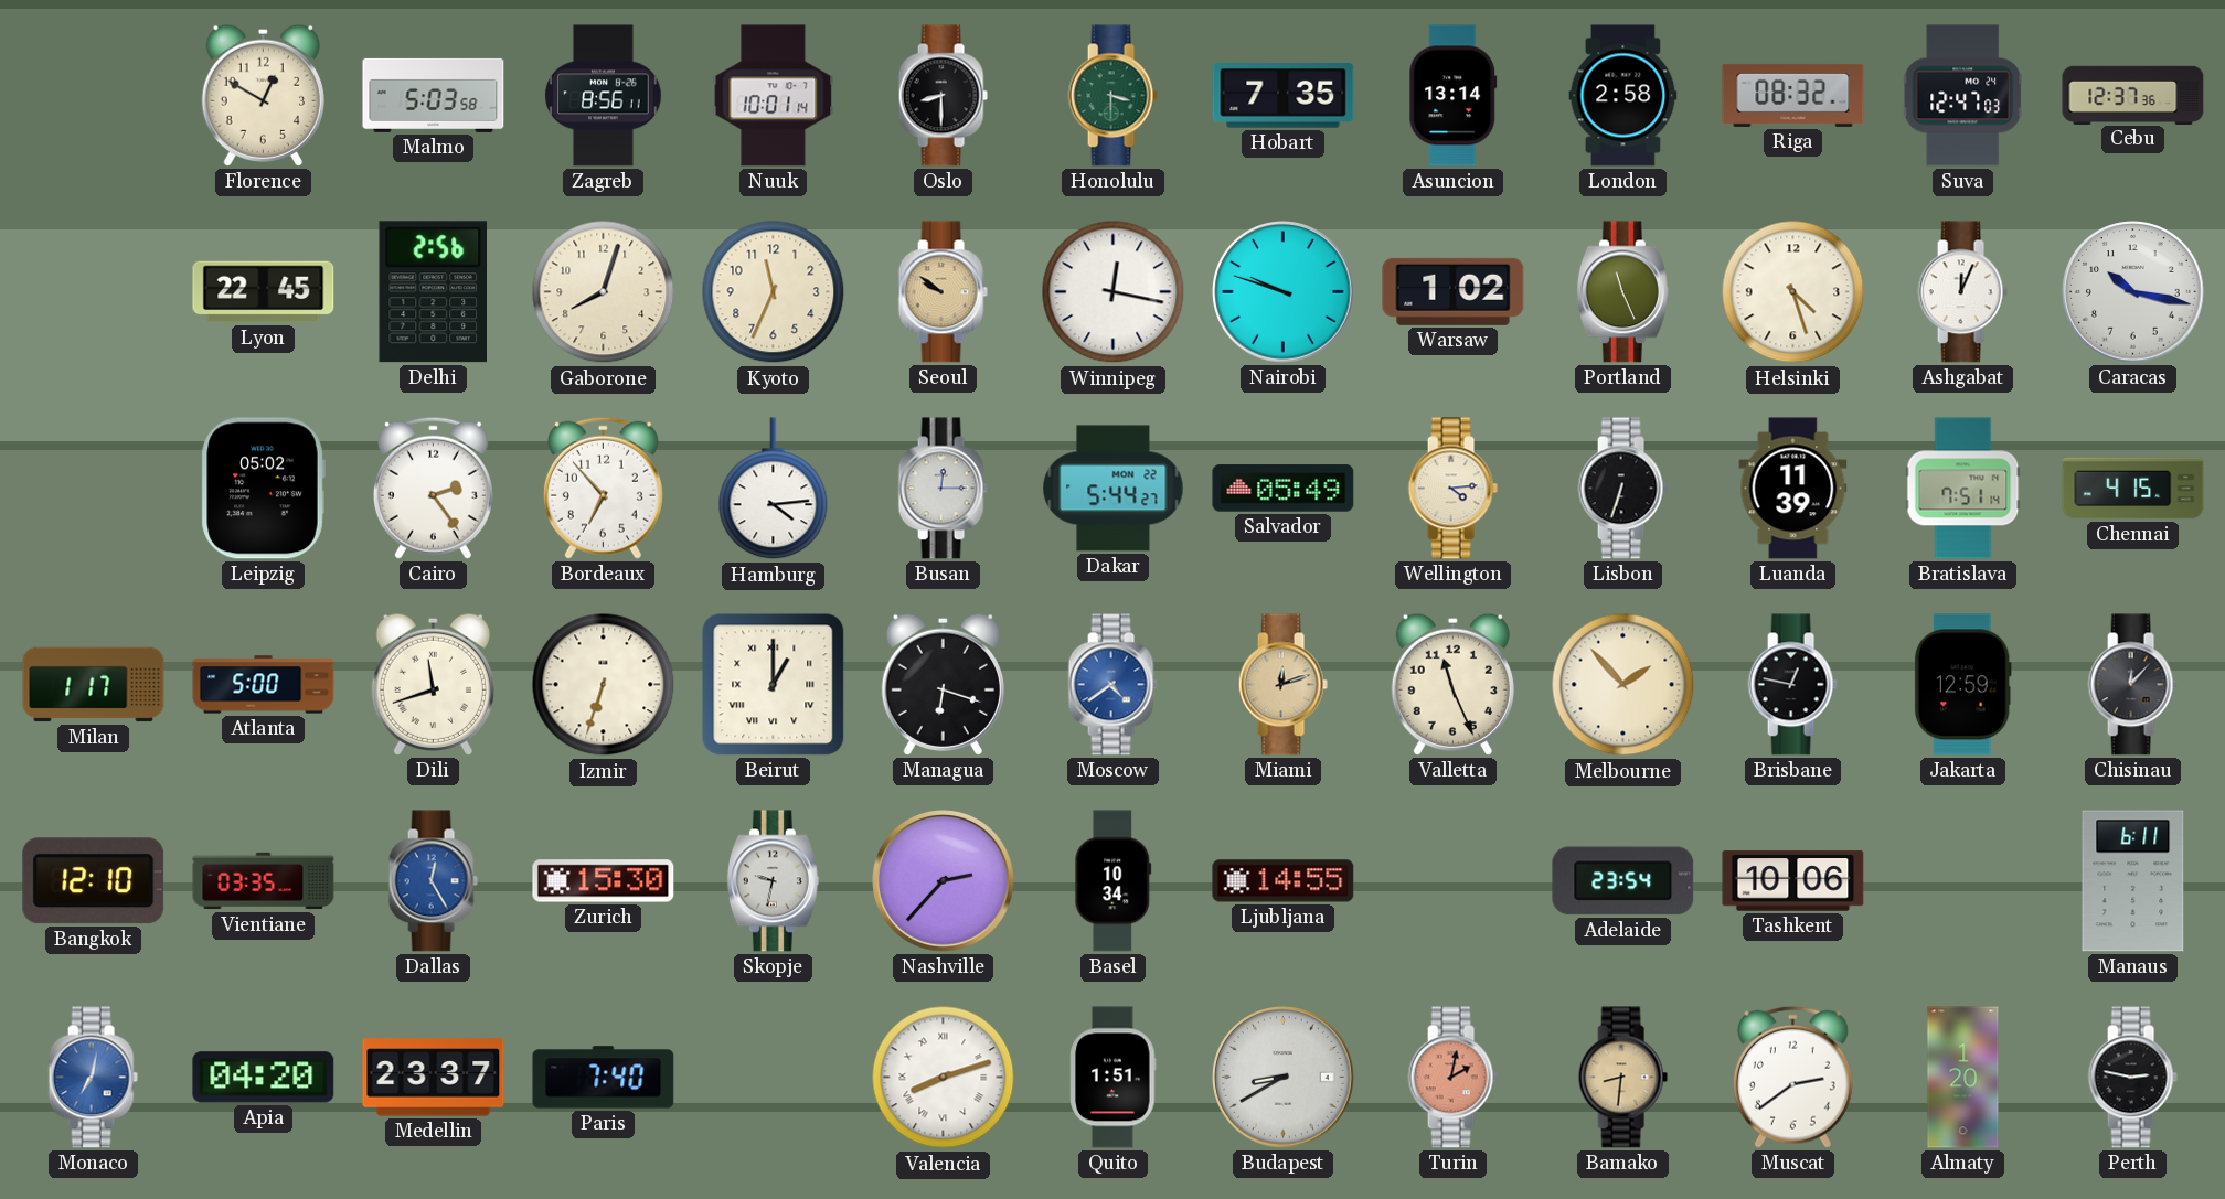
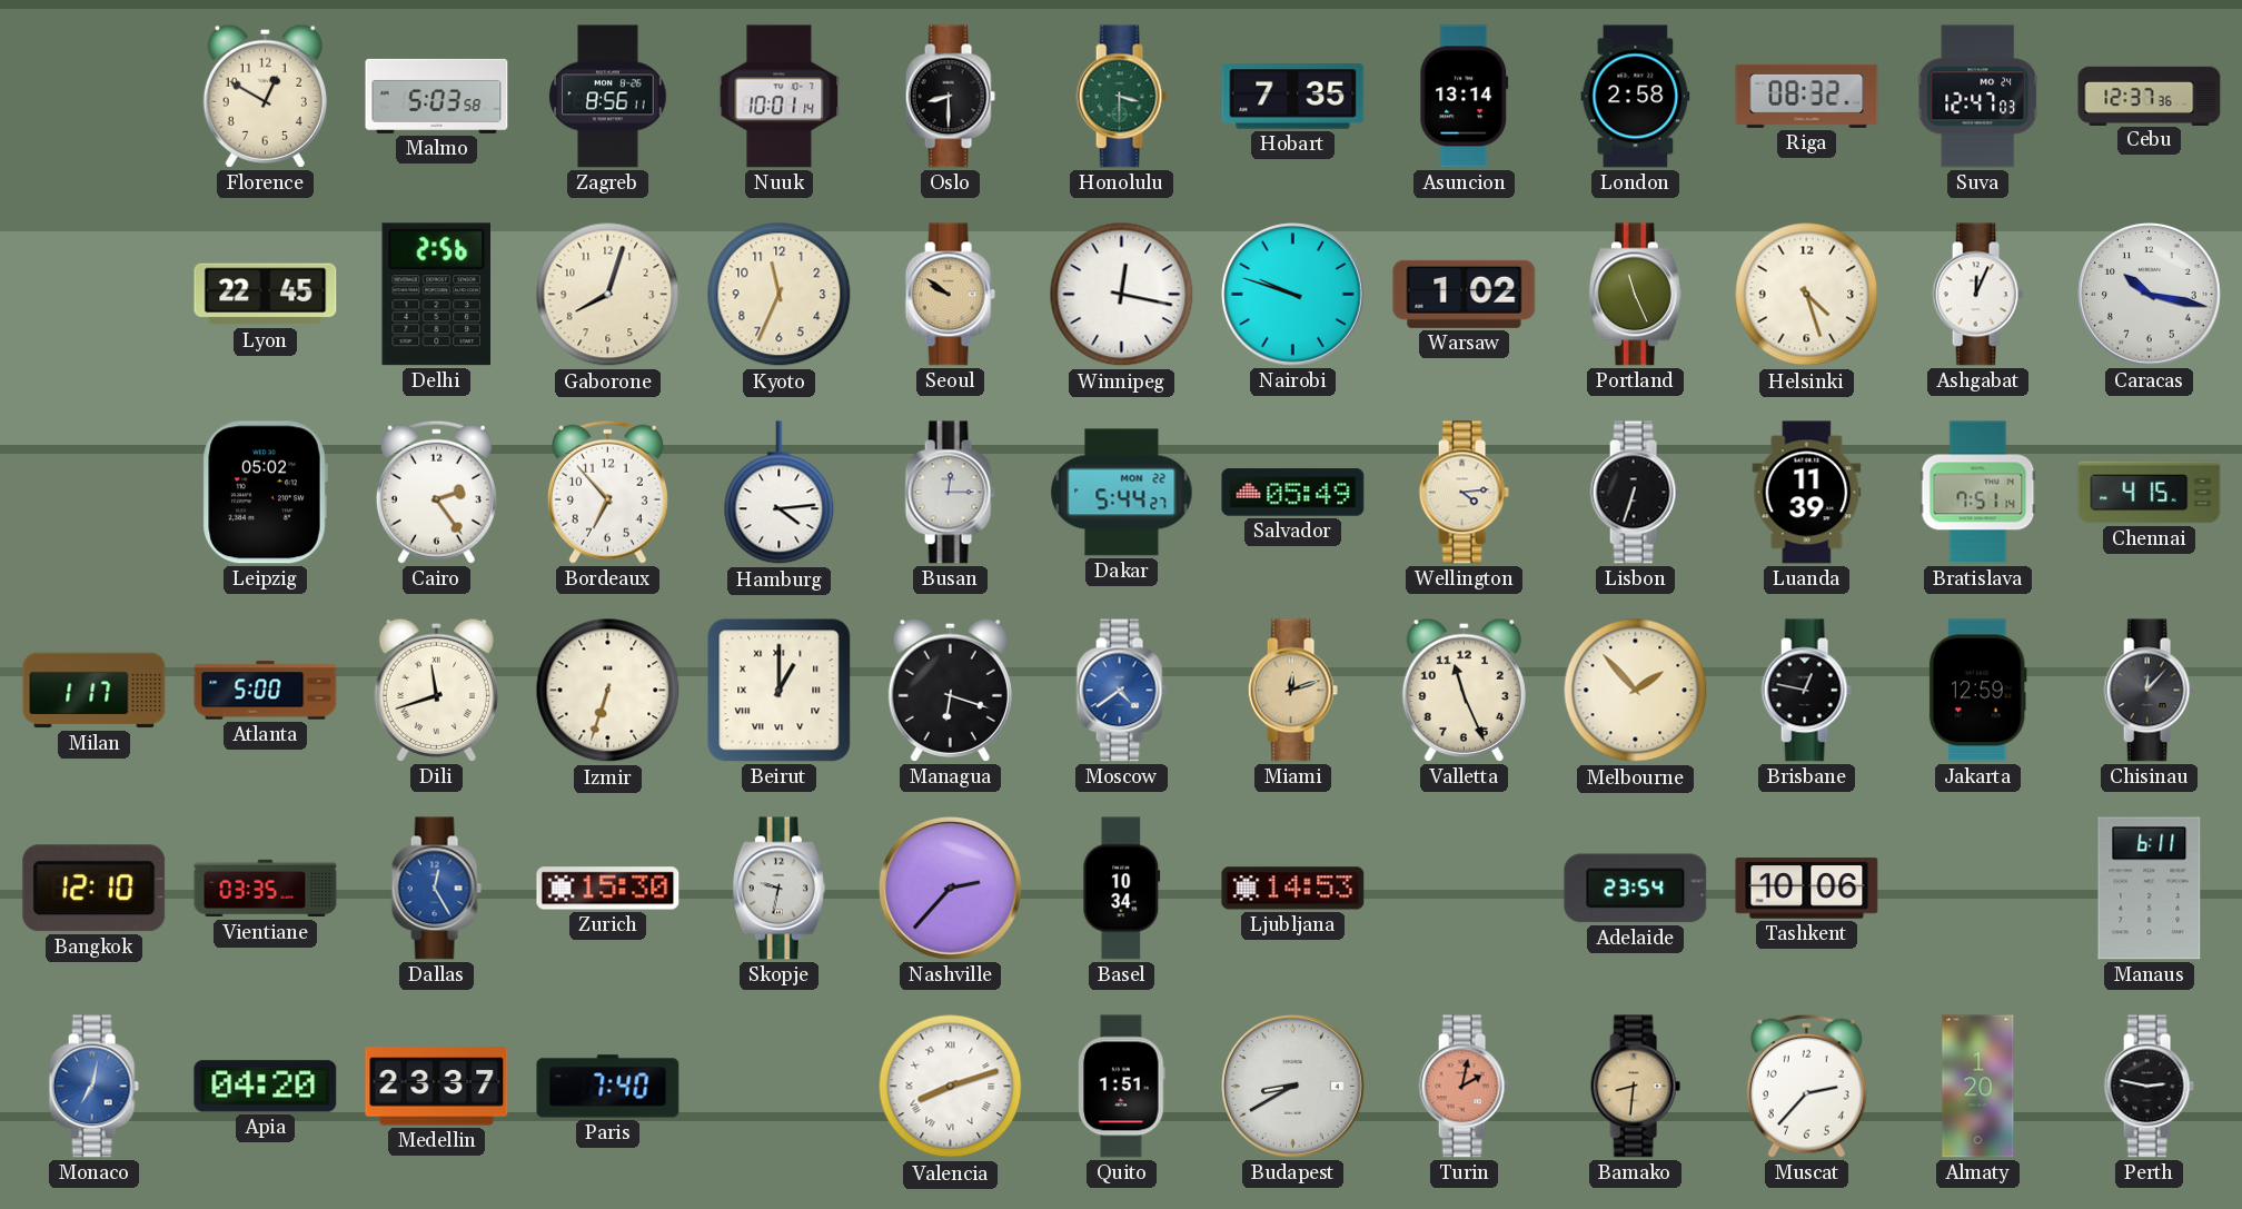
Ljubljana: 14:55 -> 14:53
Muscat: 2:39 -> 2:37
